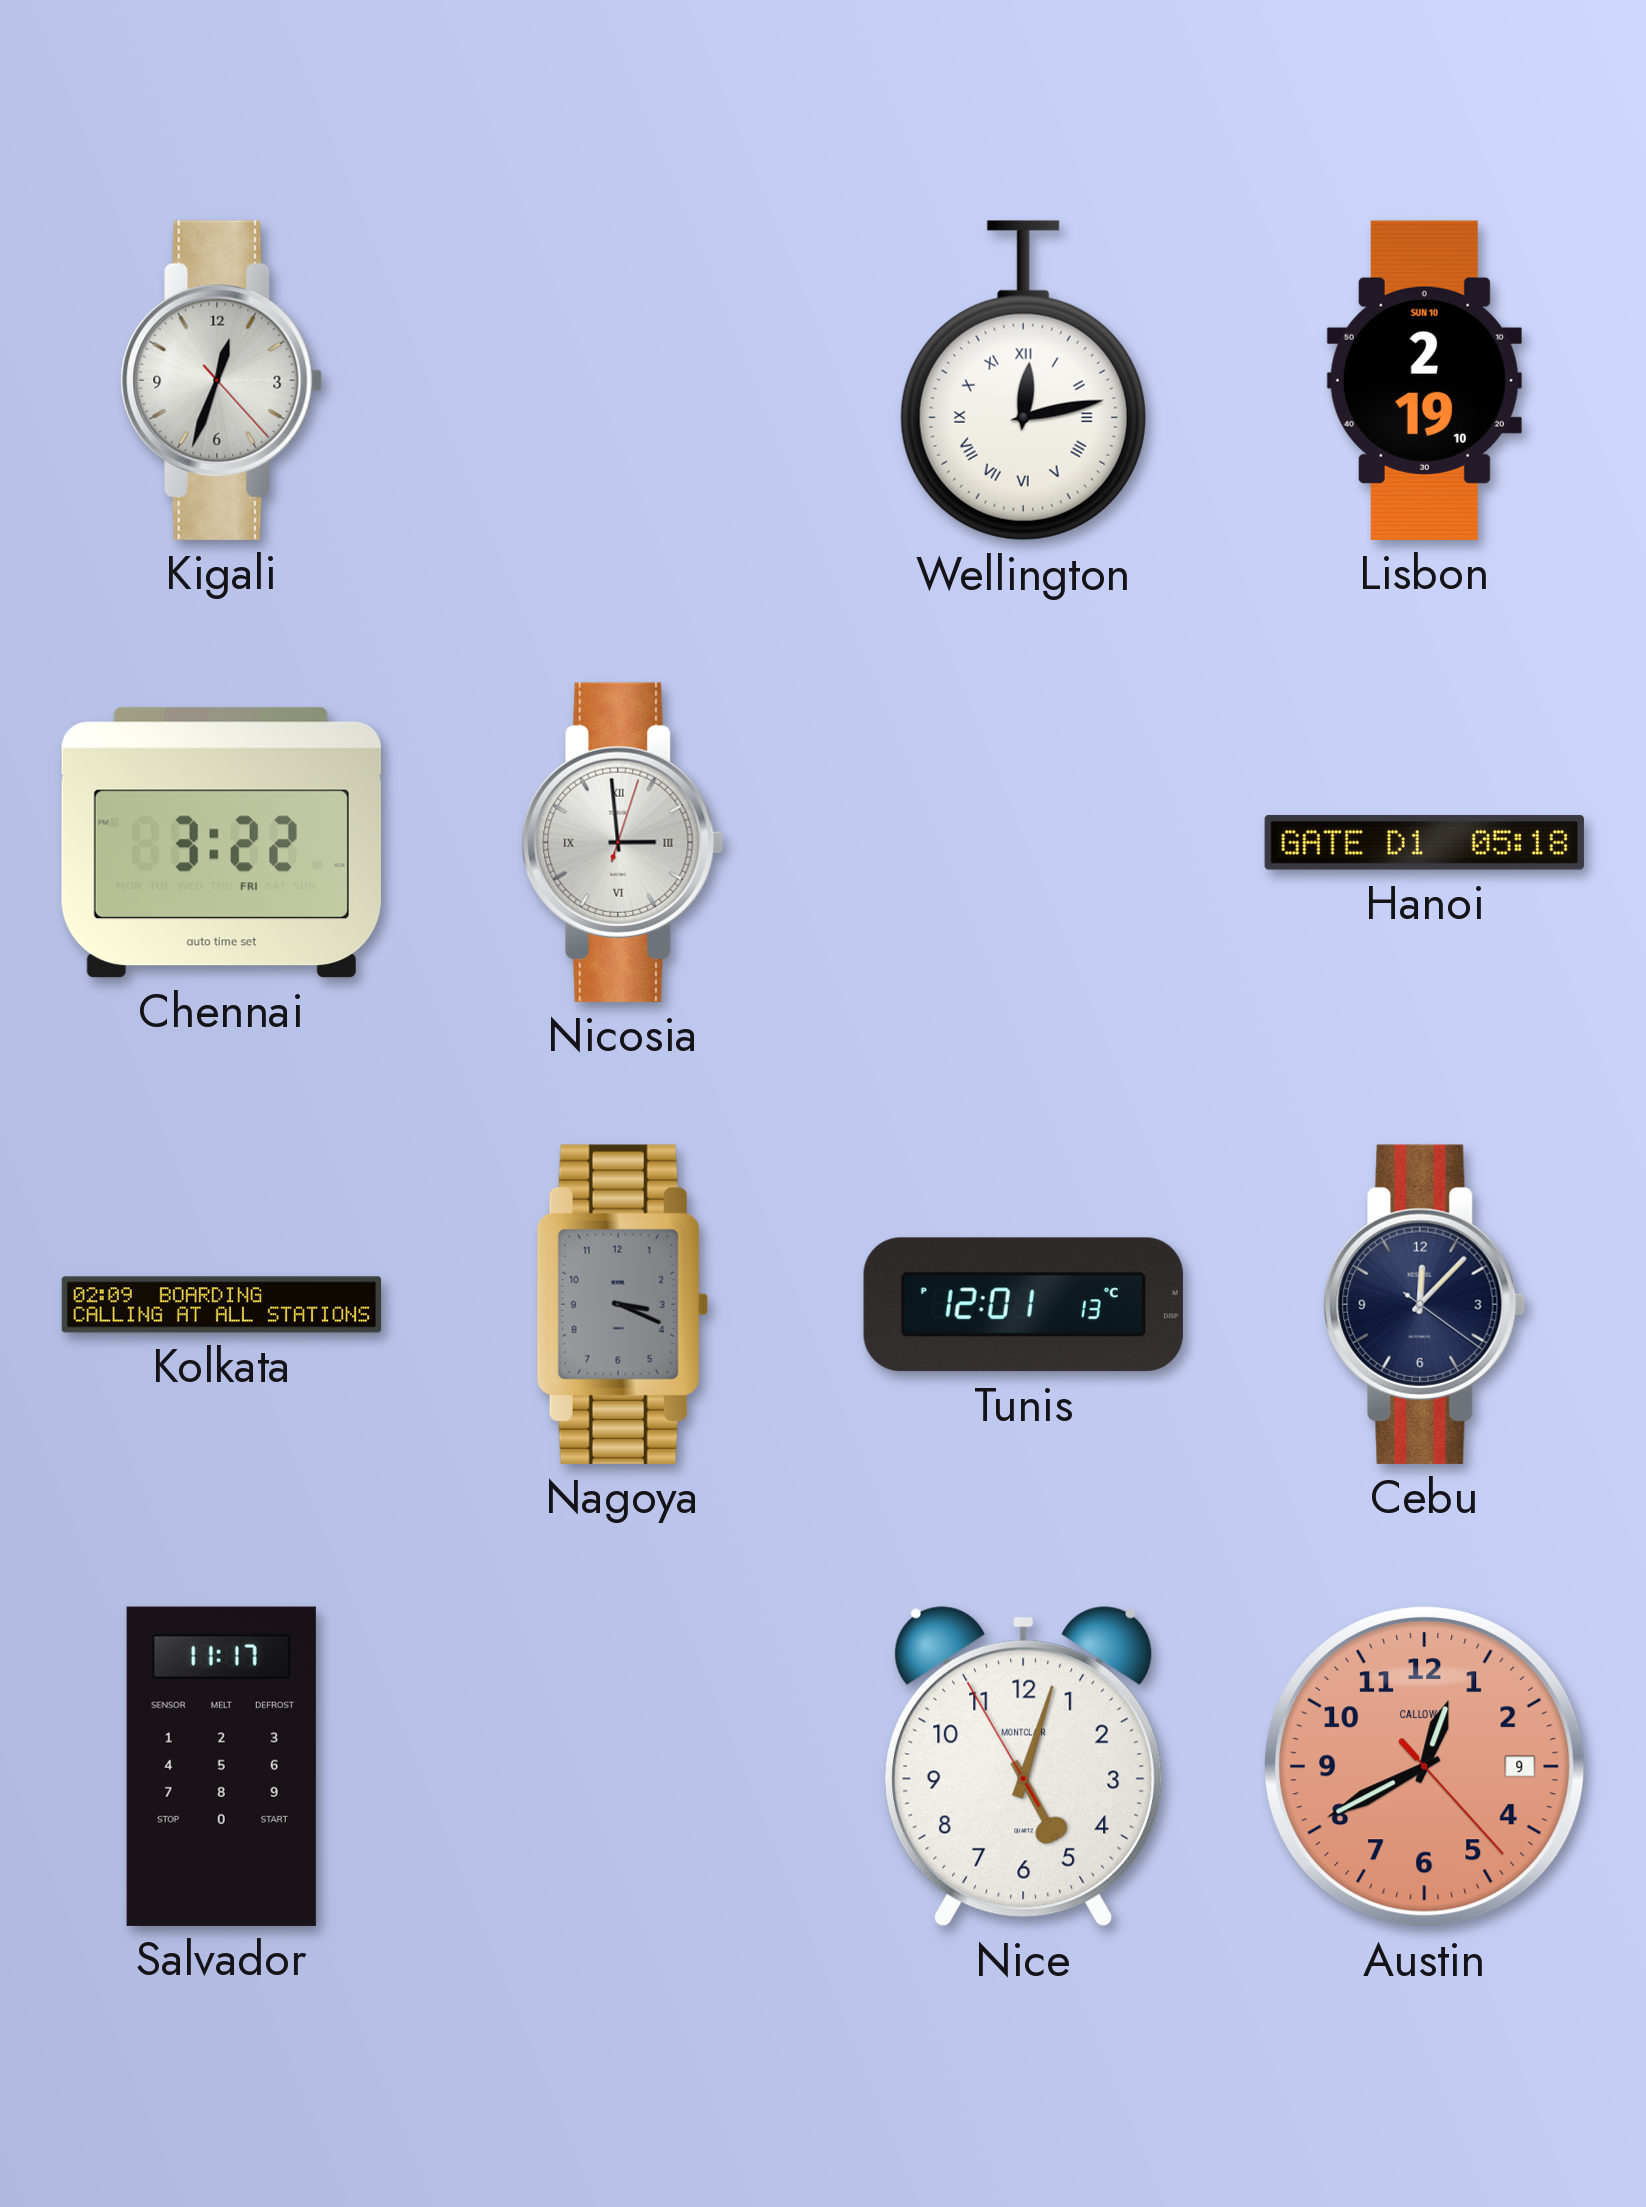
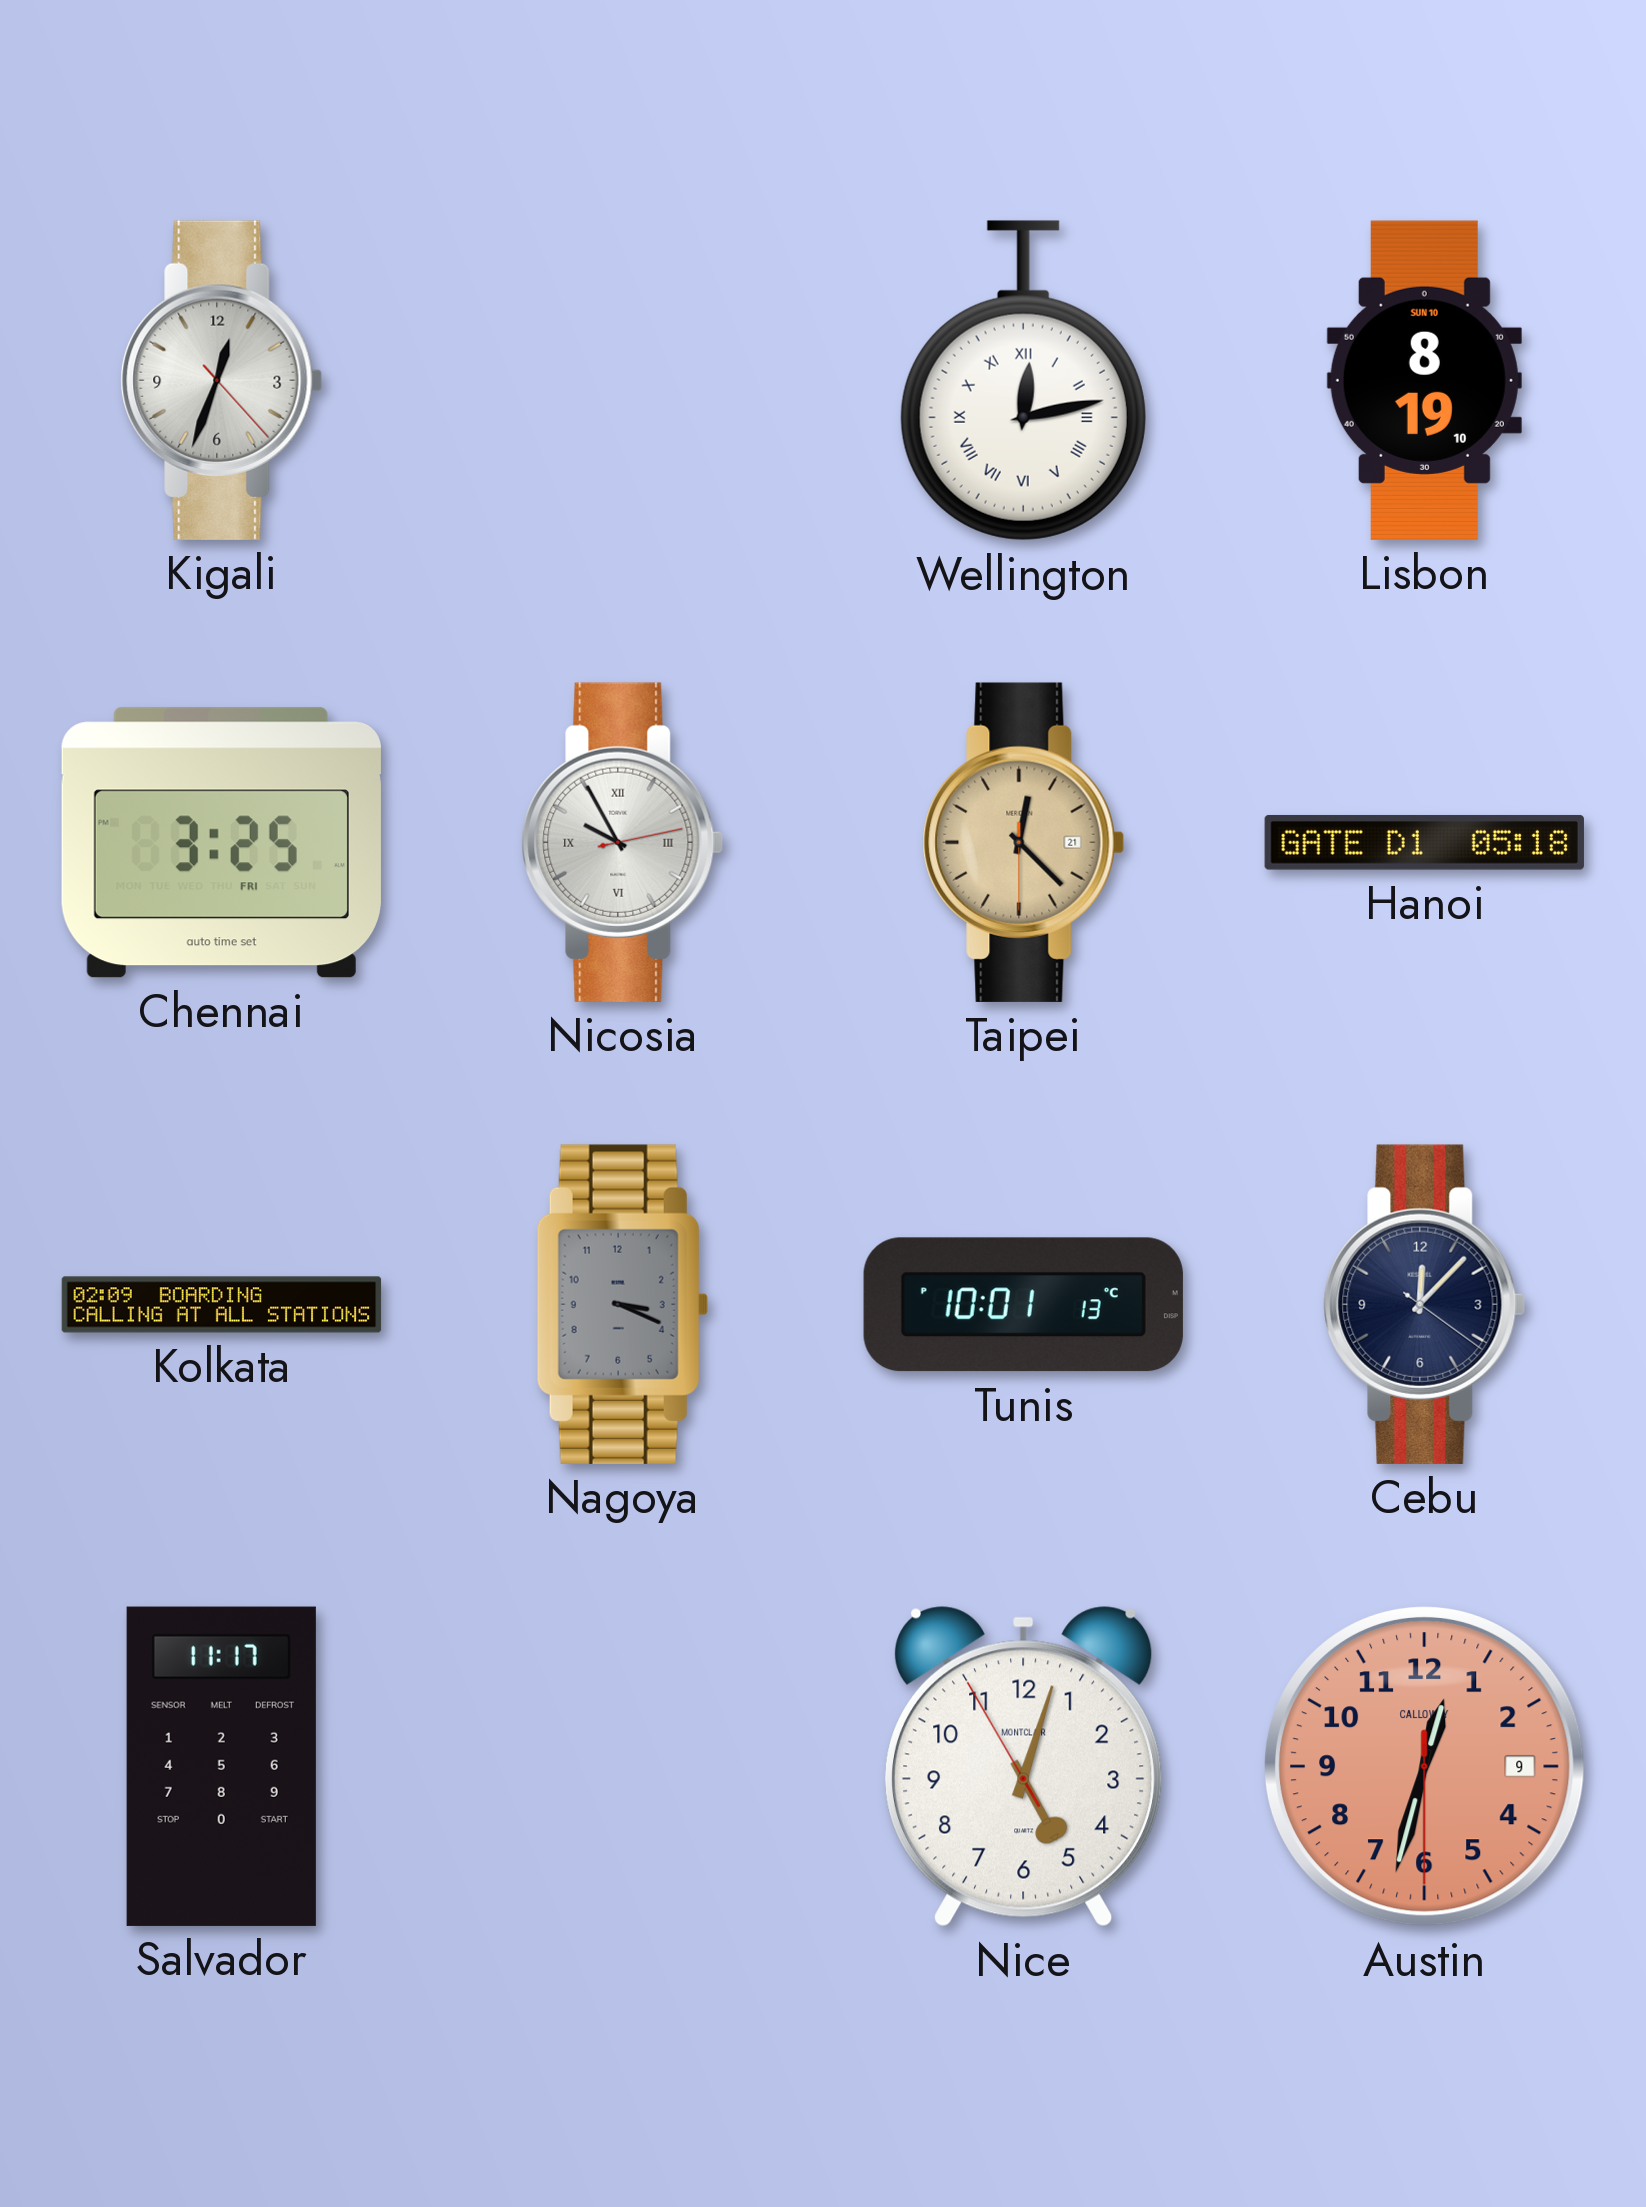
Lisbon: 2:19 -> 8:19
Chennai: 3:22 -> 3:25
Nicosia: 2:59 -> 9:55
Taipei: none -> 12:22
Tunis: 12:01 -> 10:01
Austin: 12:40 -> 12:32
